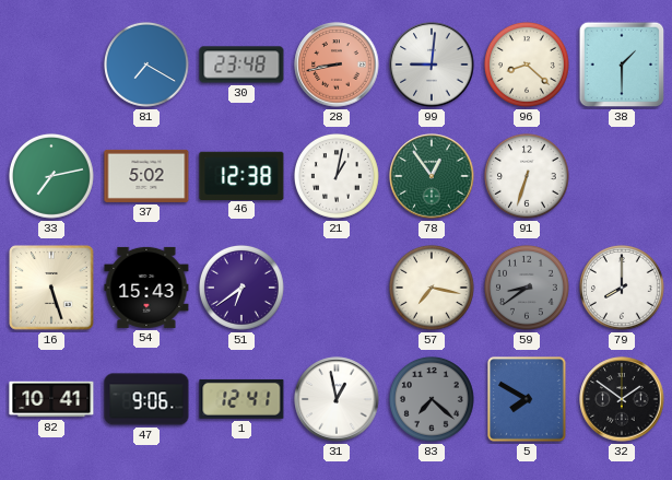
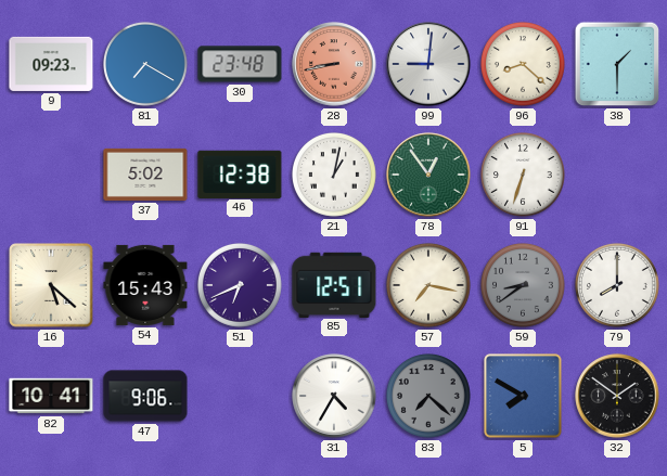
9: none -> 09:23
33: 7:13 -> none
16: 5:27 -> 5:22
51: 6:39 -> 6:41
85: none -> 12:51
1: 12:41 -> none
31: 12:58 -> 4:35
